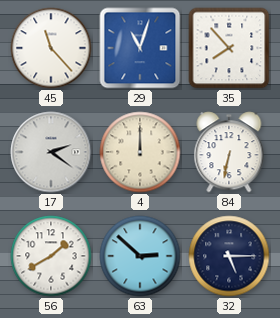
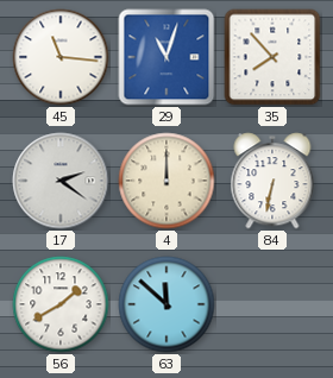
45: 11:23 -> 11:16
63: 2:52 -> 11:52
32: 5:15 -> none
